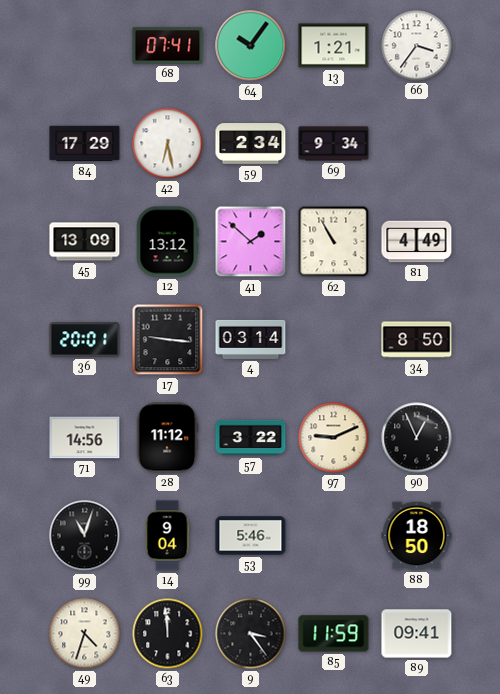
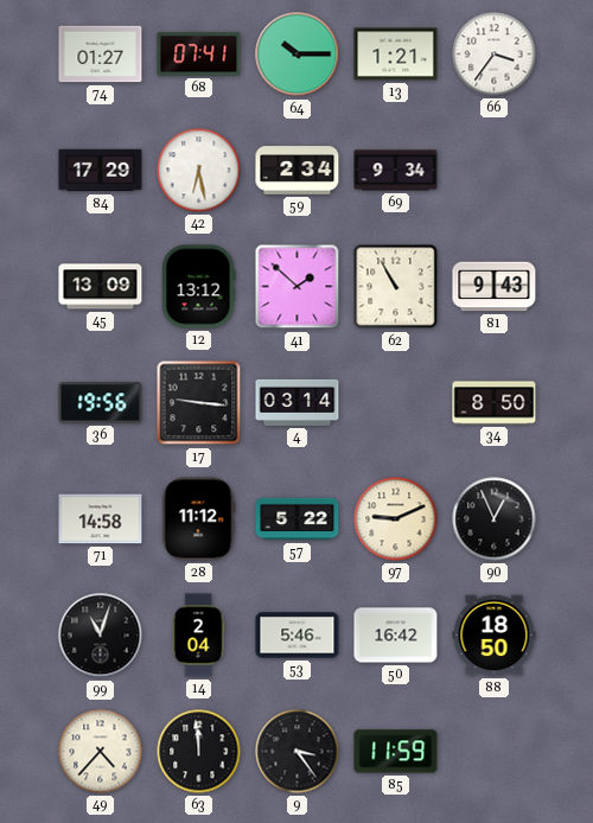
74: none -> 01:27
64: 10:06 -> 10:15
81: 4:49 -> 9:43
36: 20:01 -> 19:56
71: 14:56 -> 14:58
57: 3:22 -> 5:22
14: 9:04 -> 2:04
50: none -> 16:42
49: 4:33 -> 4:37
89: 09:41 -> none
